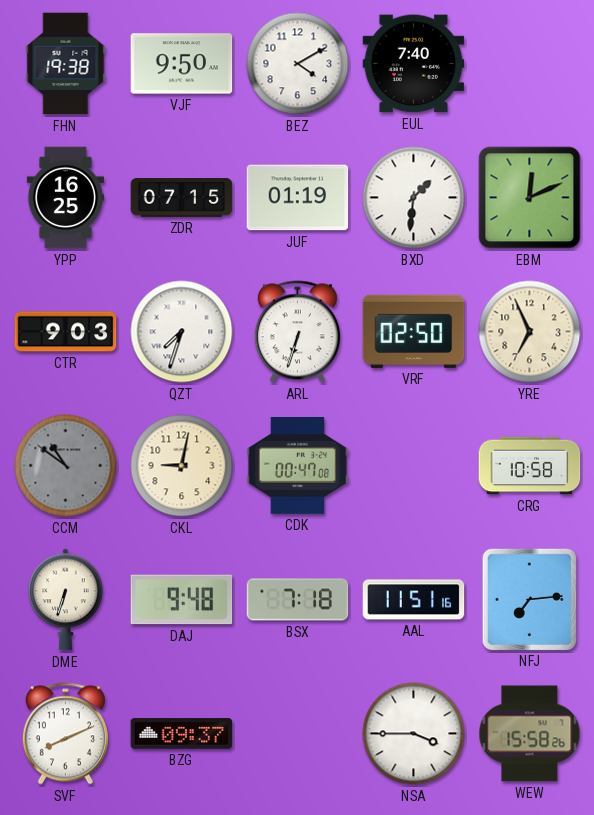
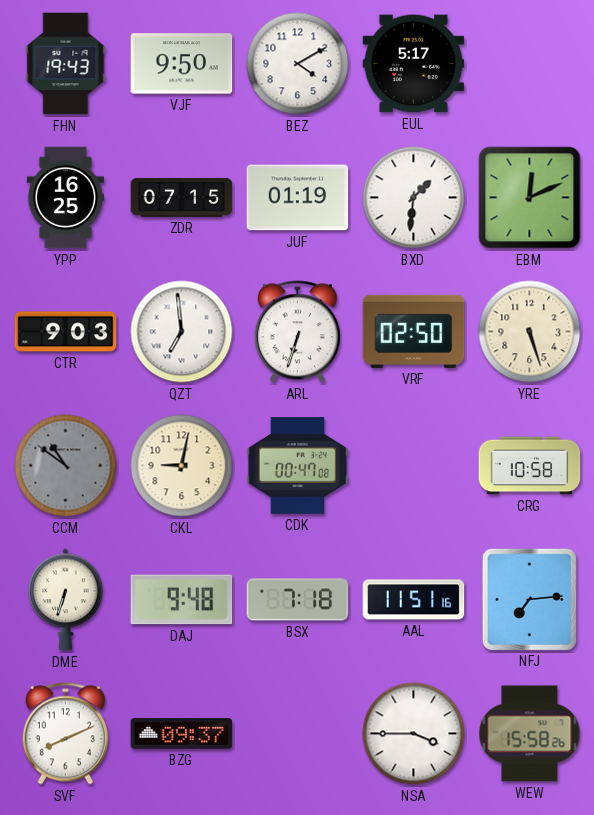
FHN: 19:38 -> 19:43
EUL: 7:40 -> 5:17
QZT: 7:33 -> 6:59
YRE: 6:56 -> 5:27
